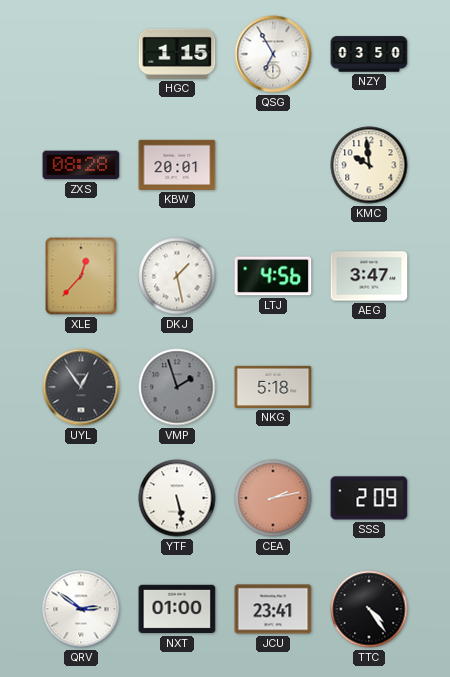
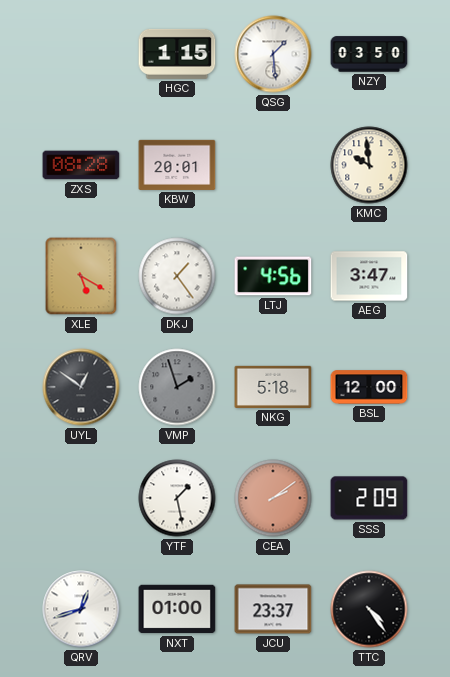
QSG: 6:55 -> 1:29
XLE: 12:37 -> 5:20
DKJ: 1:28 -> 1:24
UYL: 12:54 -> 12:51
BSL: none -> 12:00
YTF: 5:28 -> 1:28
CEA: 2:13 -> 2:09
QRV: 2:51 -> 12:42
JCU: 23:41 -> 23:37
